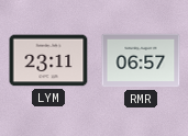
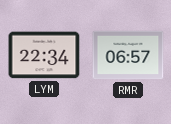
LYM: 23:11 -> 22:34
